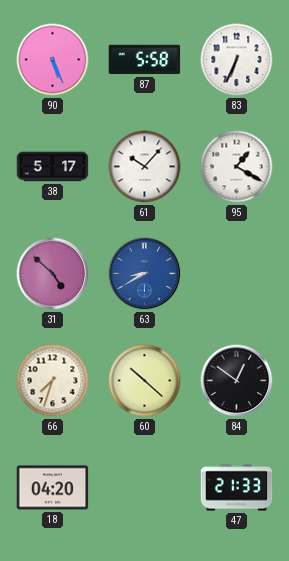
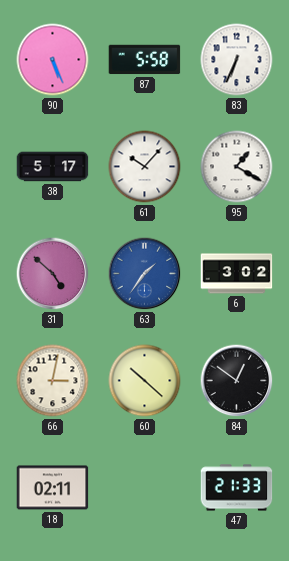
63: 8:40 -> 1:36
6: none -> 3:02
66: 7:33 -> 3:02
18: 04:20 -> 02:11
